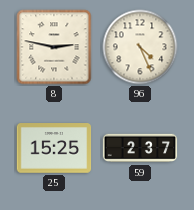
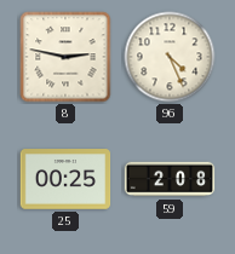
25: 15:25 -> 00:25
59: 2:37 -> 2:08
